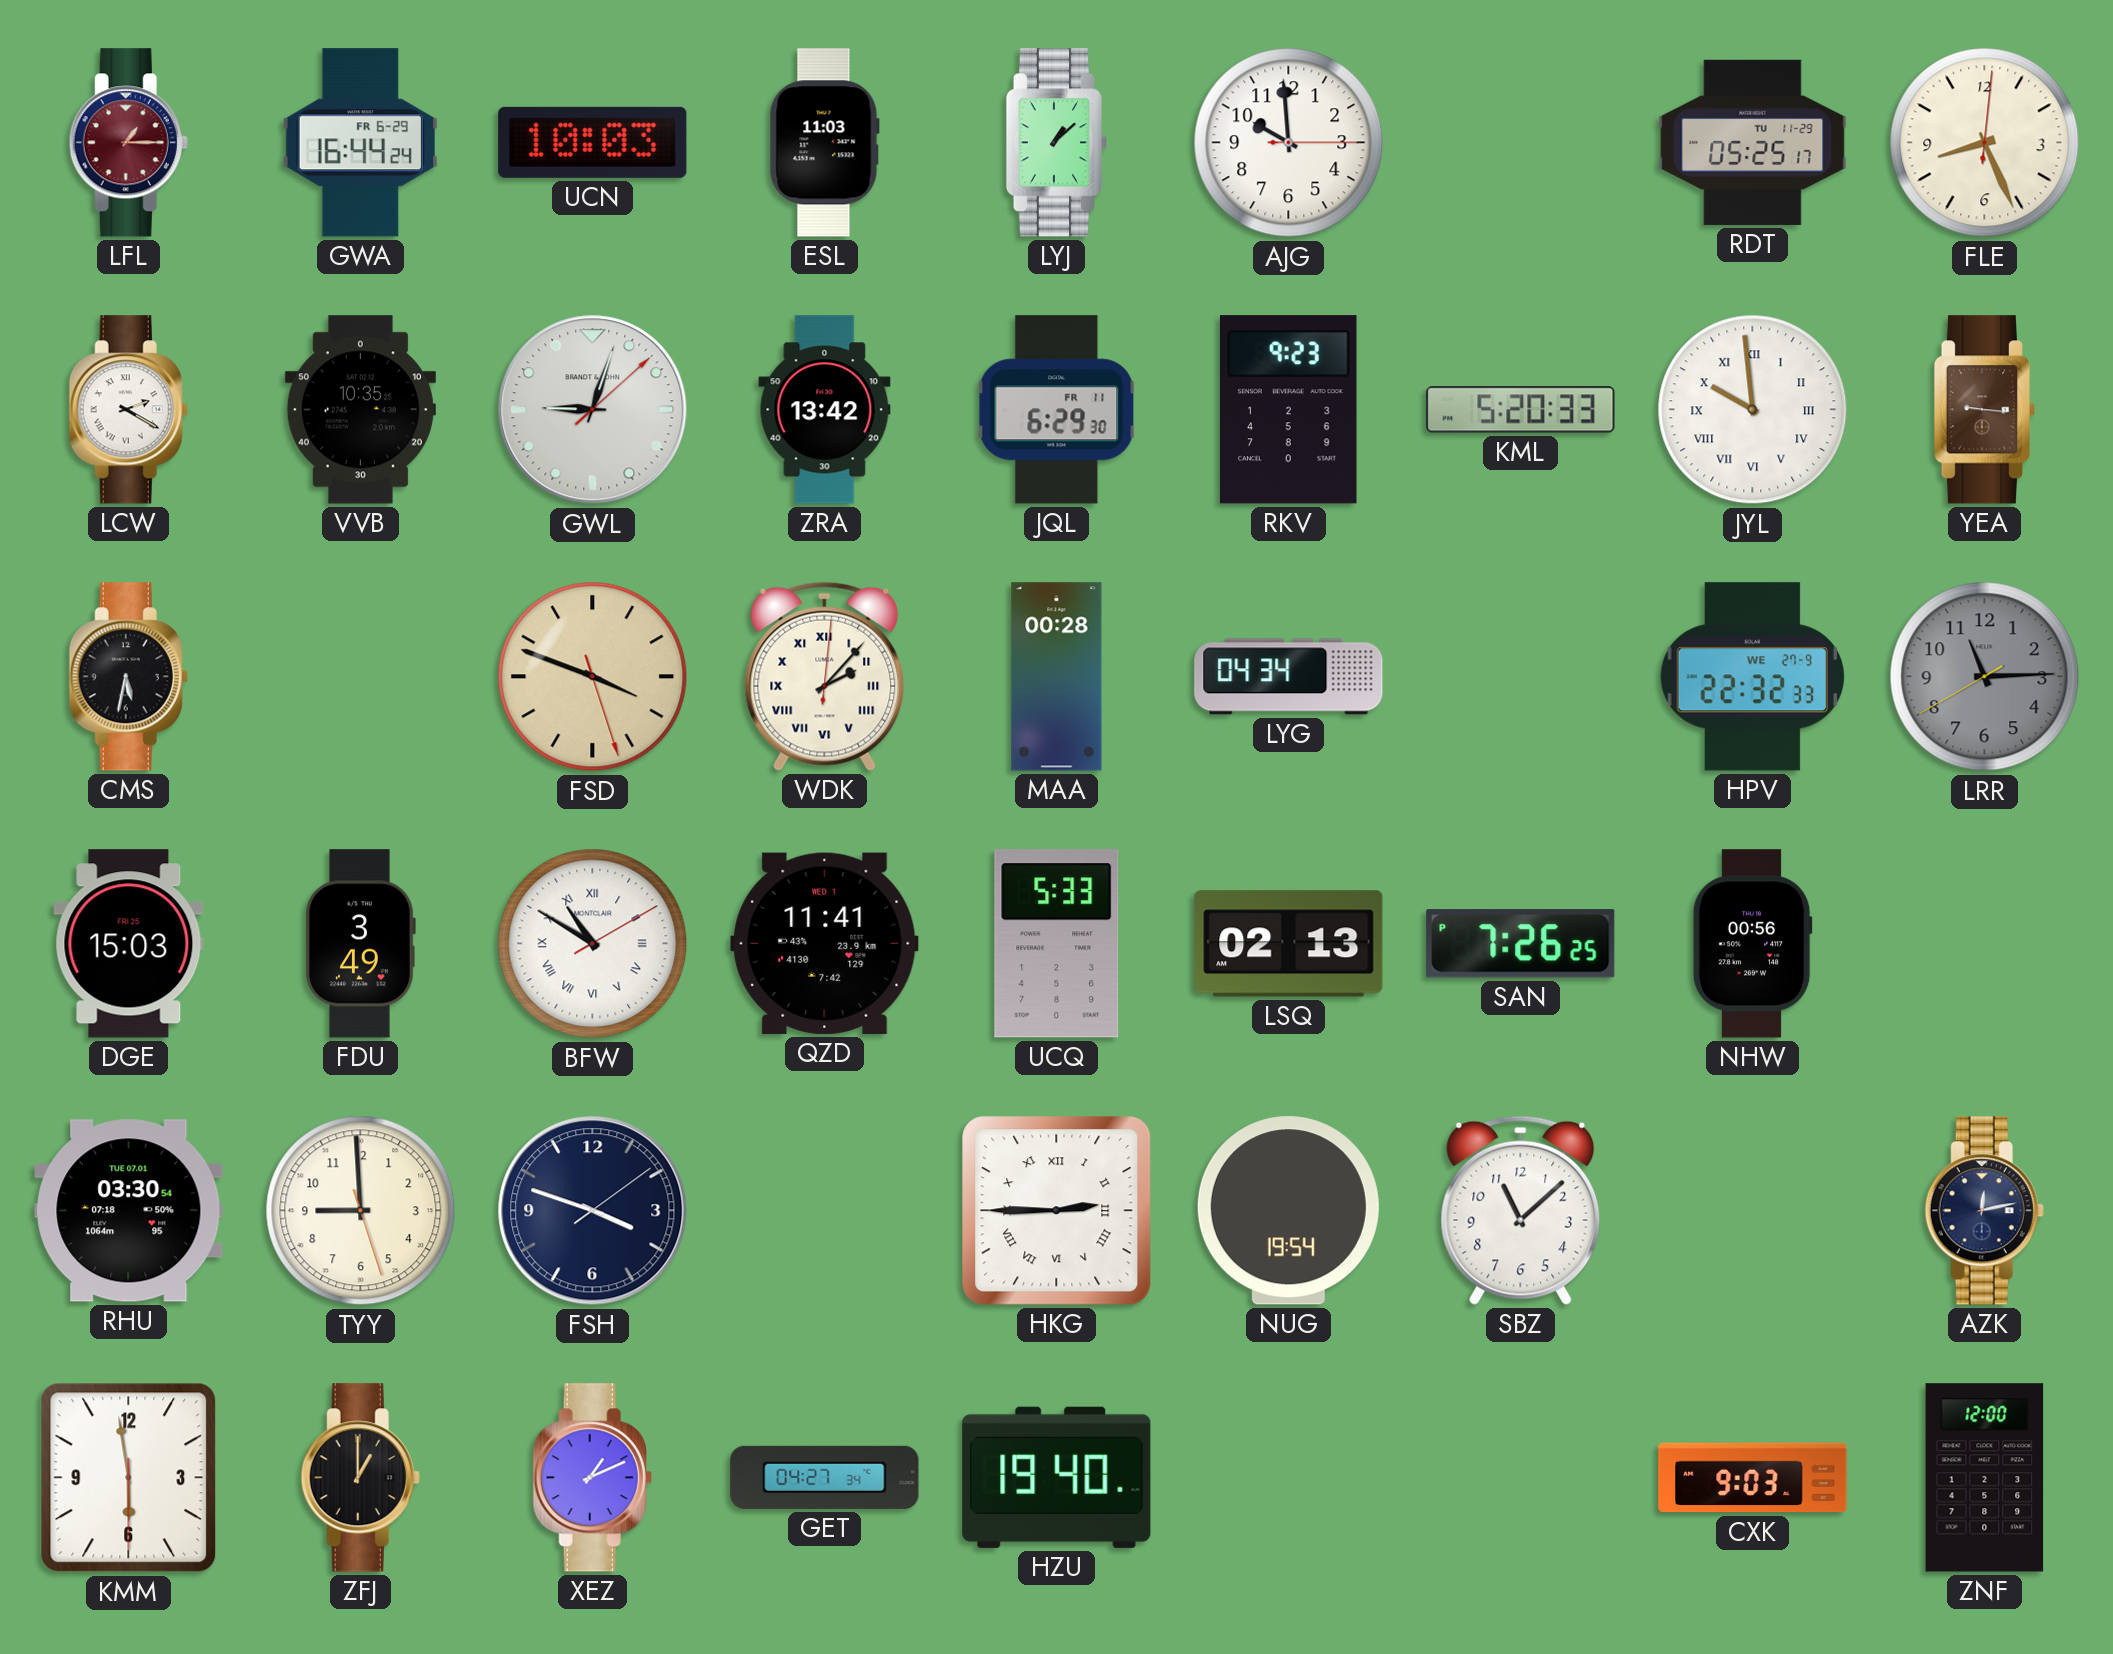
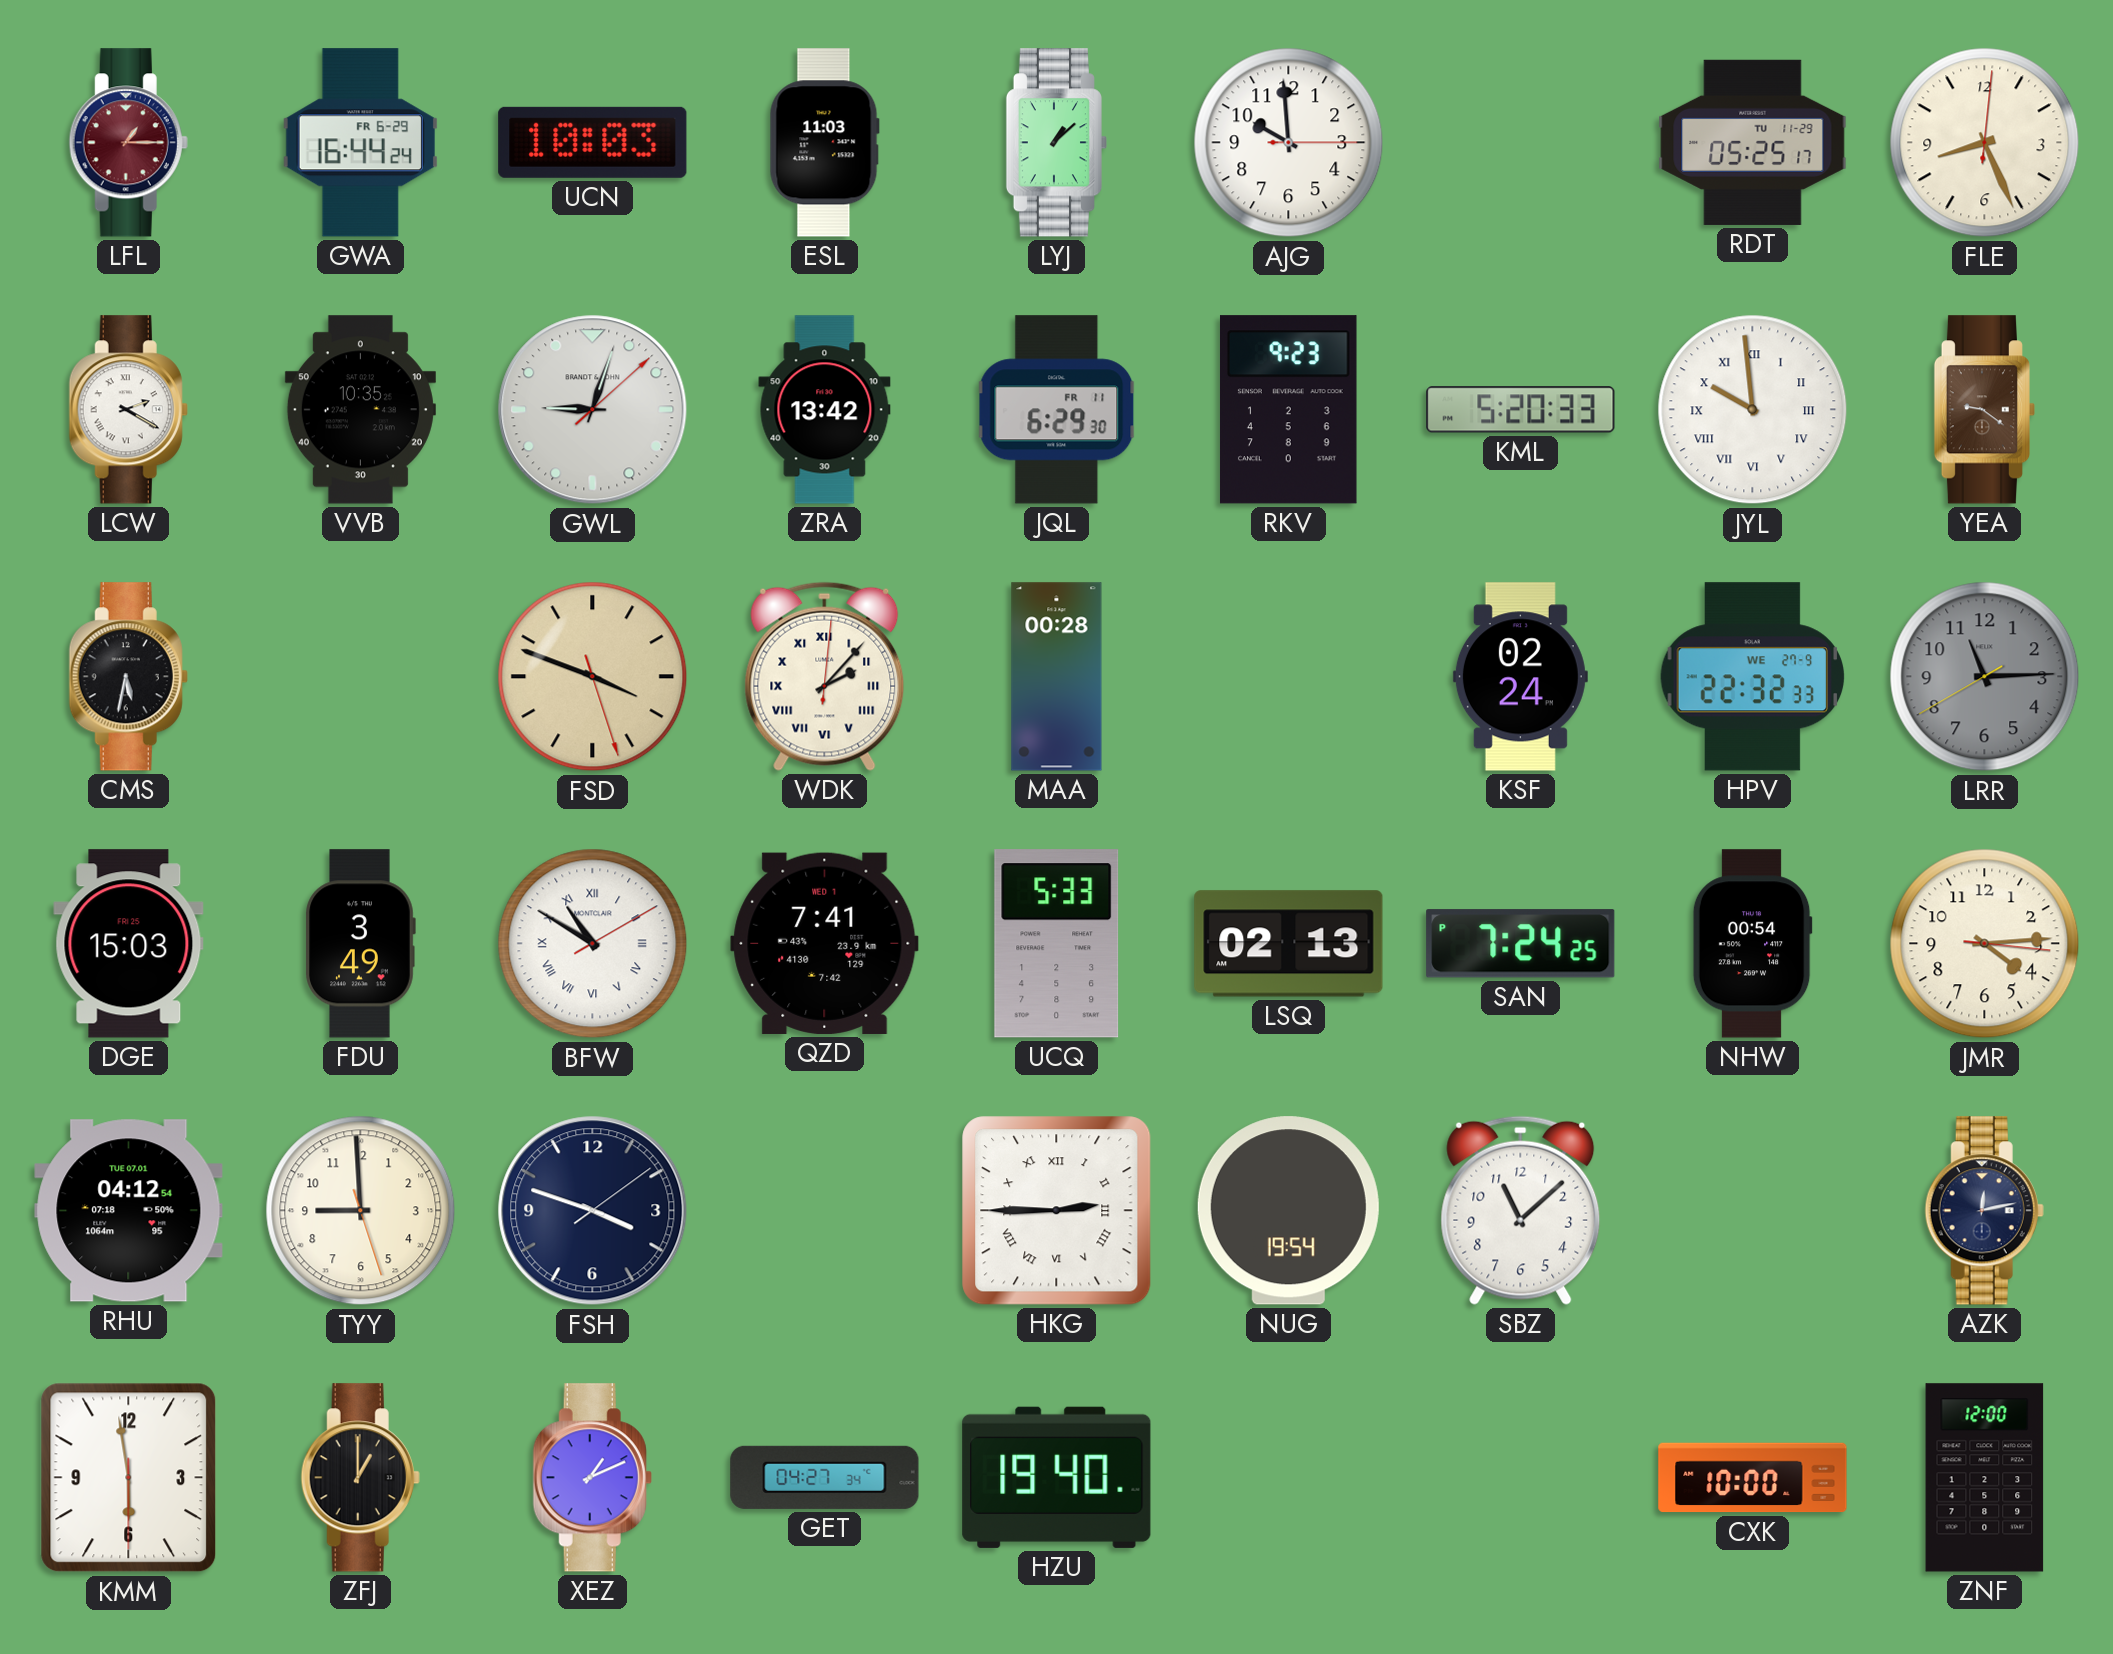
YEA: 9:16 -> 9:21
LYG: 04:34 -> none
KSF: none -> 02:24
QZD: 11:41 -> 7:41
SAN: 7:26 -> 7:24
NHW: 00:56 -> 00:54
JMR: none -> 4:14
RHU: 03:30 -> 04:12
CXK: 9:03 -> 10:00
